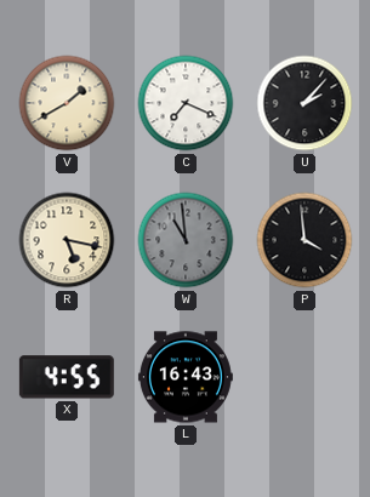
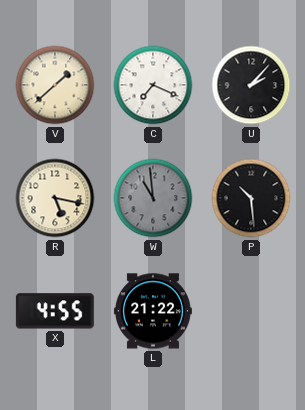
V: 1:40 -> 1:38
P: 3:59 -> 10:29
L: 16:43 -> 21:22
